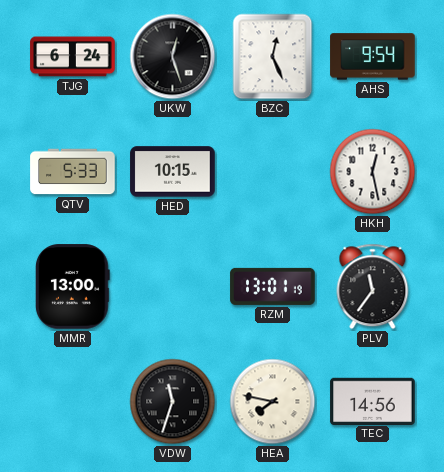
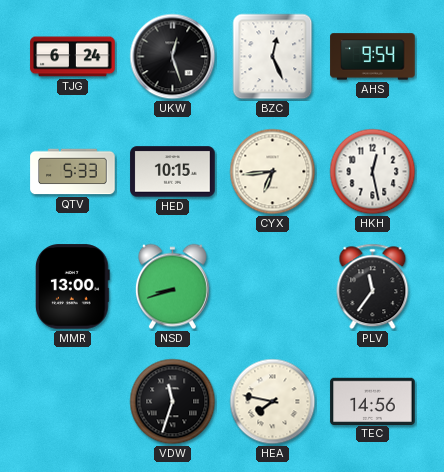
CYX: none -> 6:44
NSD: none -> 8:42
RZM: 13:01 -> none
